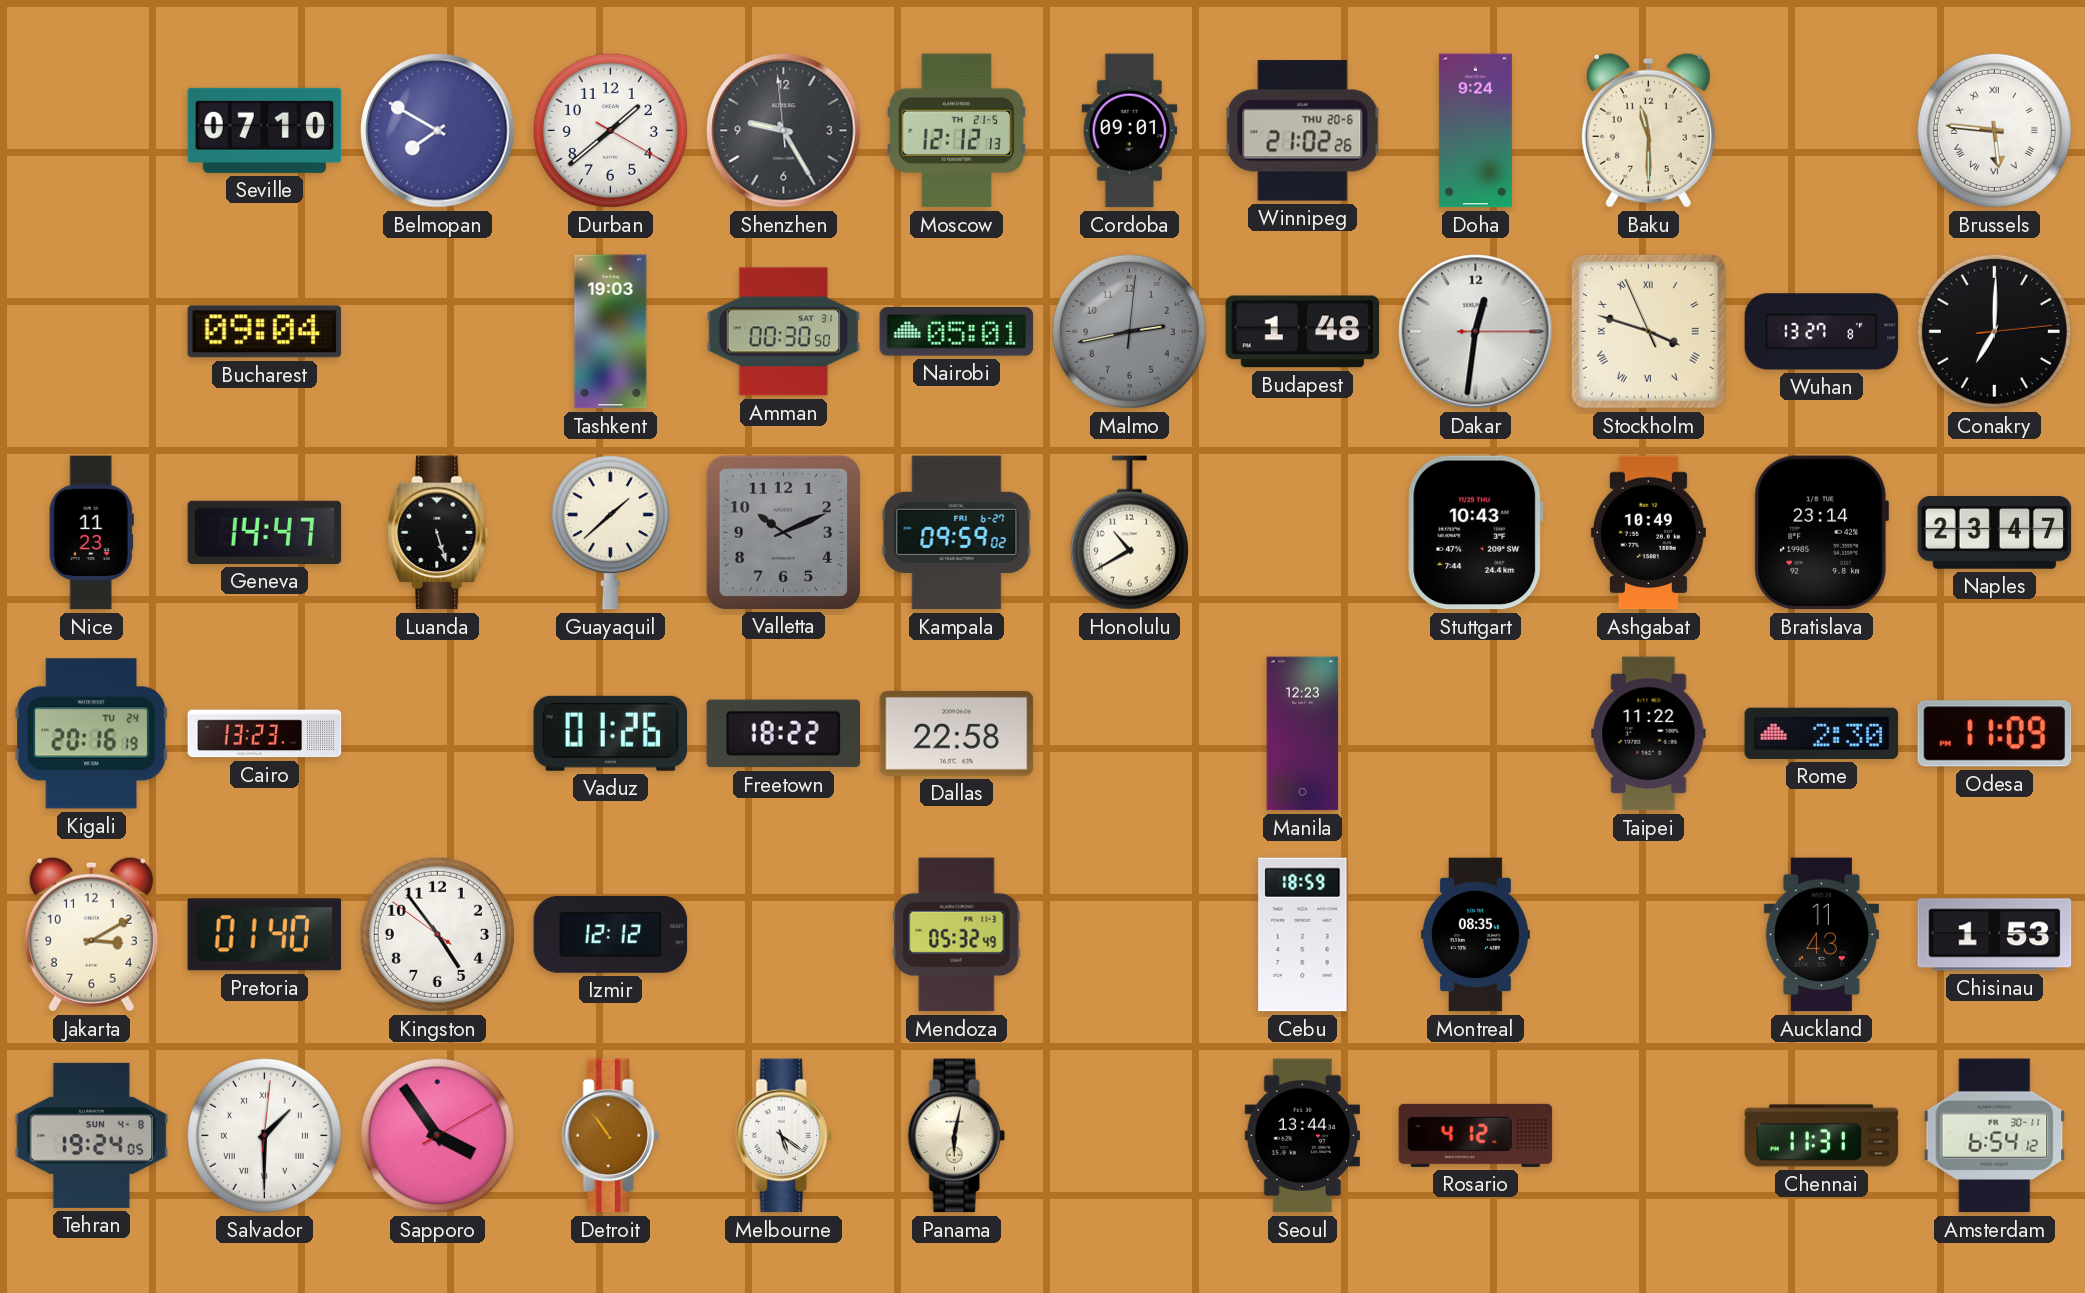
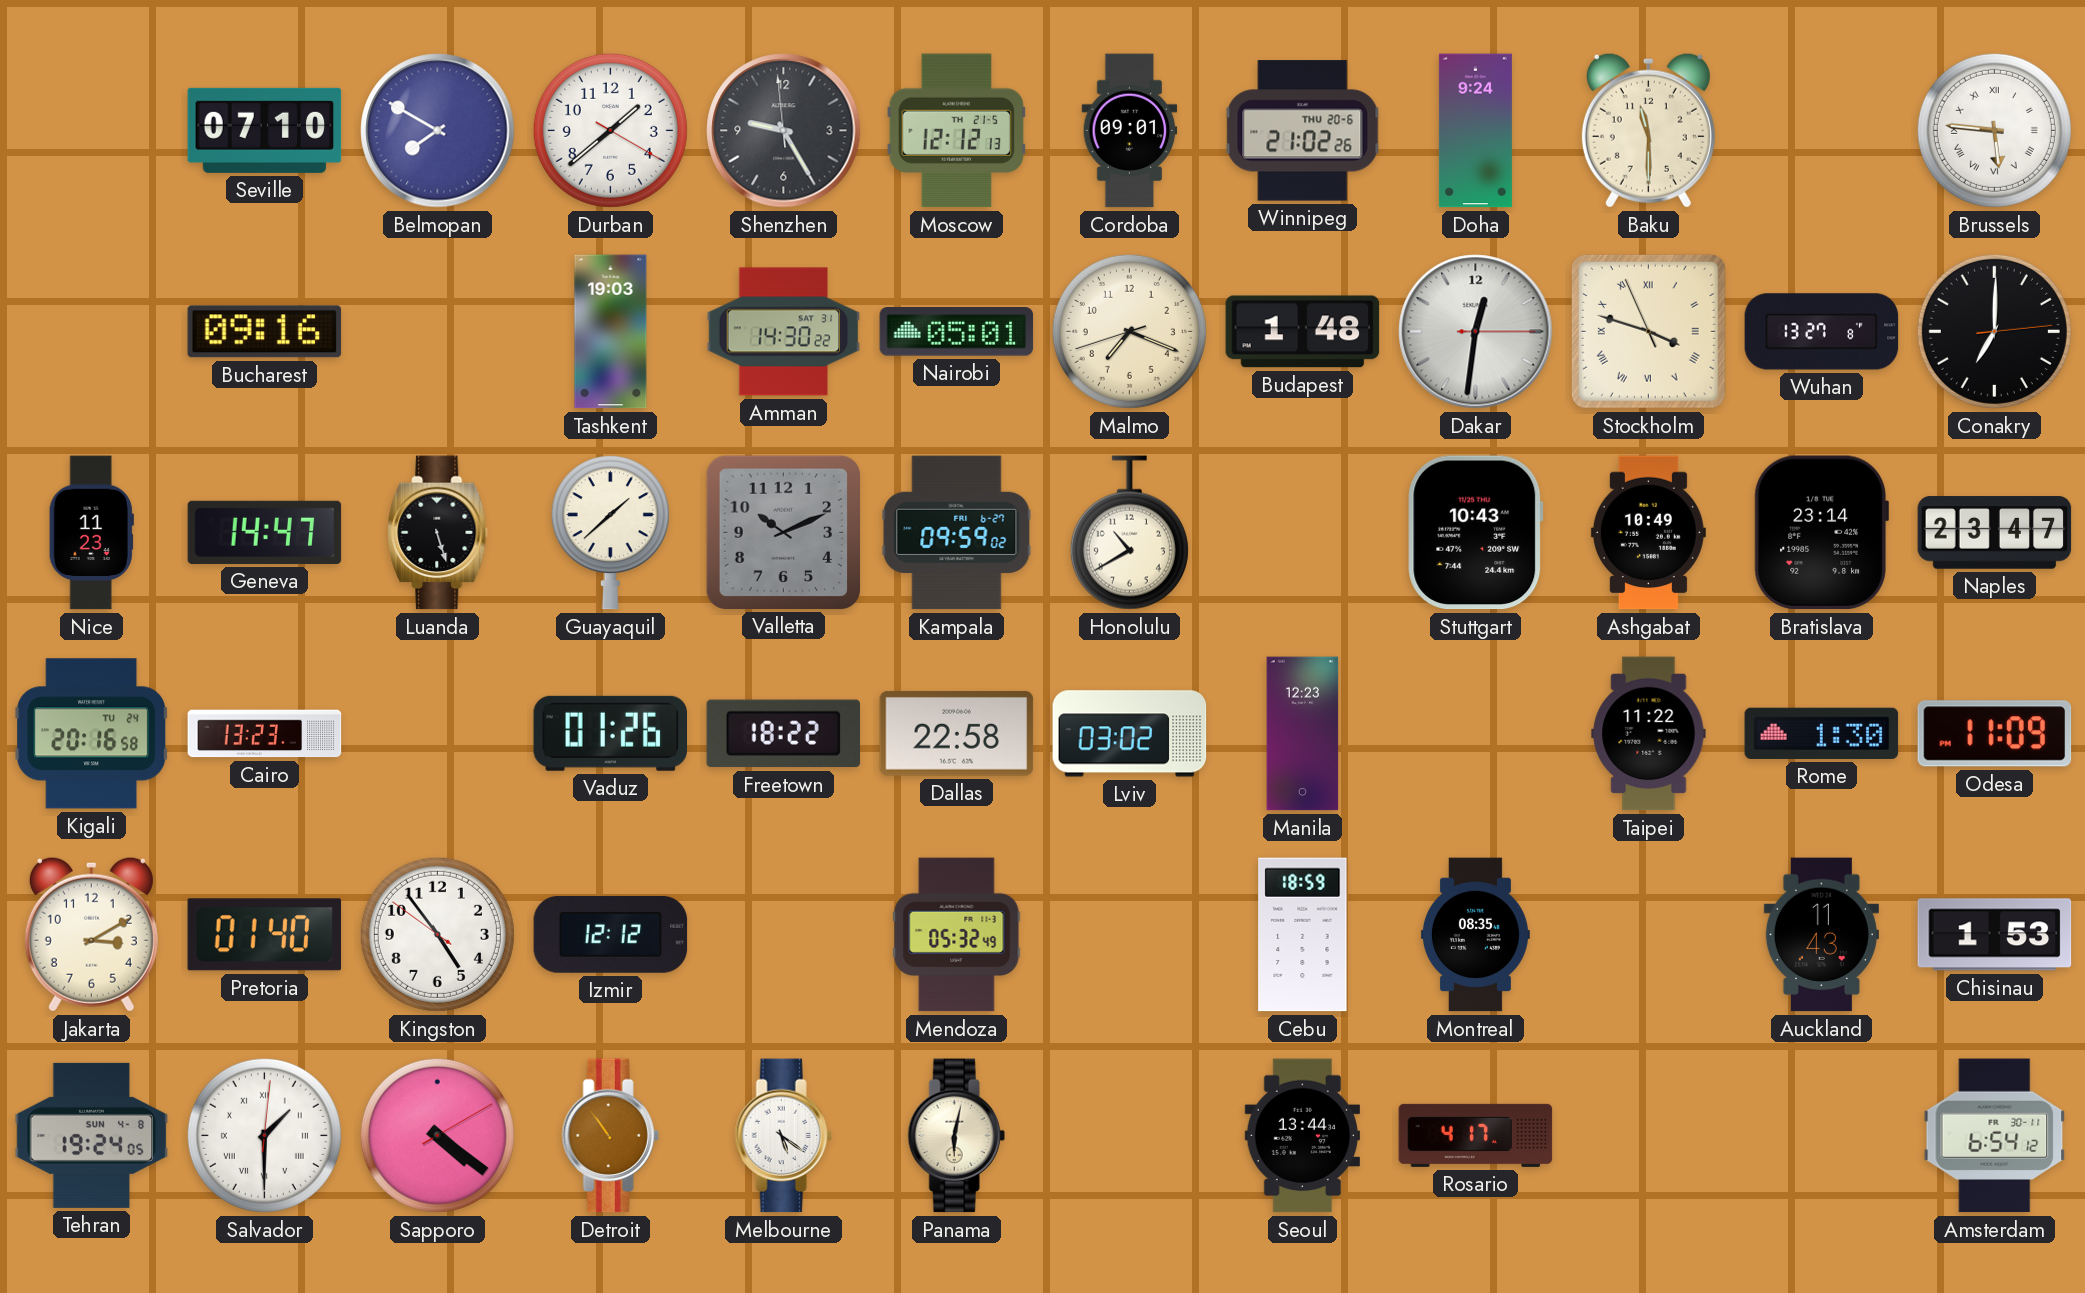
Bucharest: 09:04 -> 09:16
Amman: 00:30 -> 14:30
Malmo: 2:43 -> 7:18
Malmo dial: grey -> cream
Kigali: 20:16:19 -> 20:16:58
Lviv: none -> 03:02
Rome: 2:30 -> 1:30
Sapporo: 3:54 -> 4:21
Rosario: 4:12 -> 4:17
Chennai: 11:31 -> none
